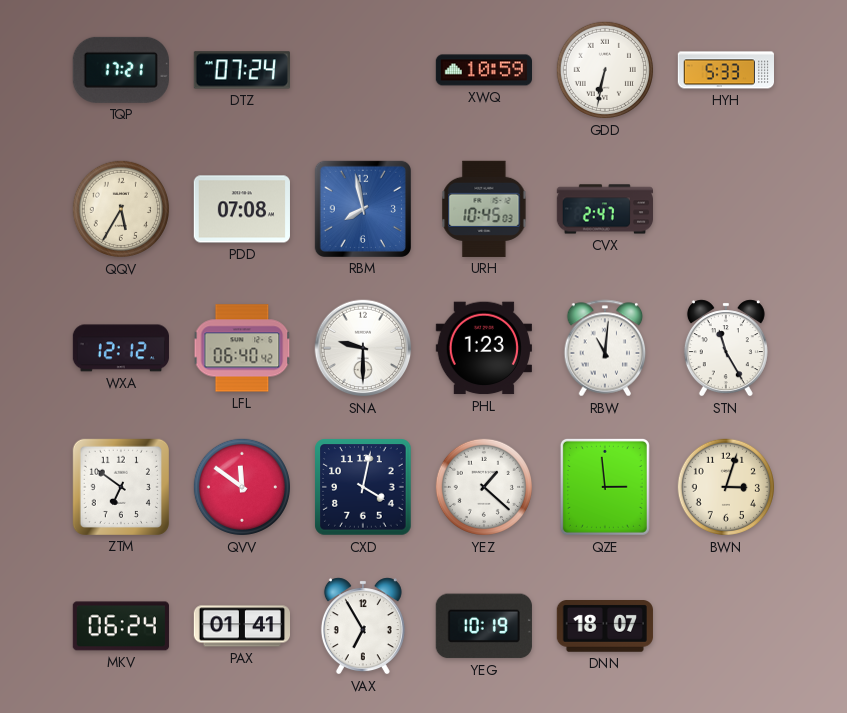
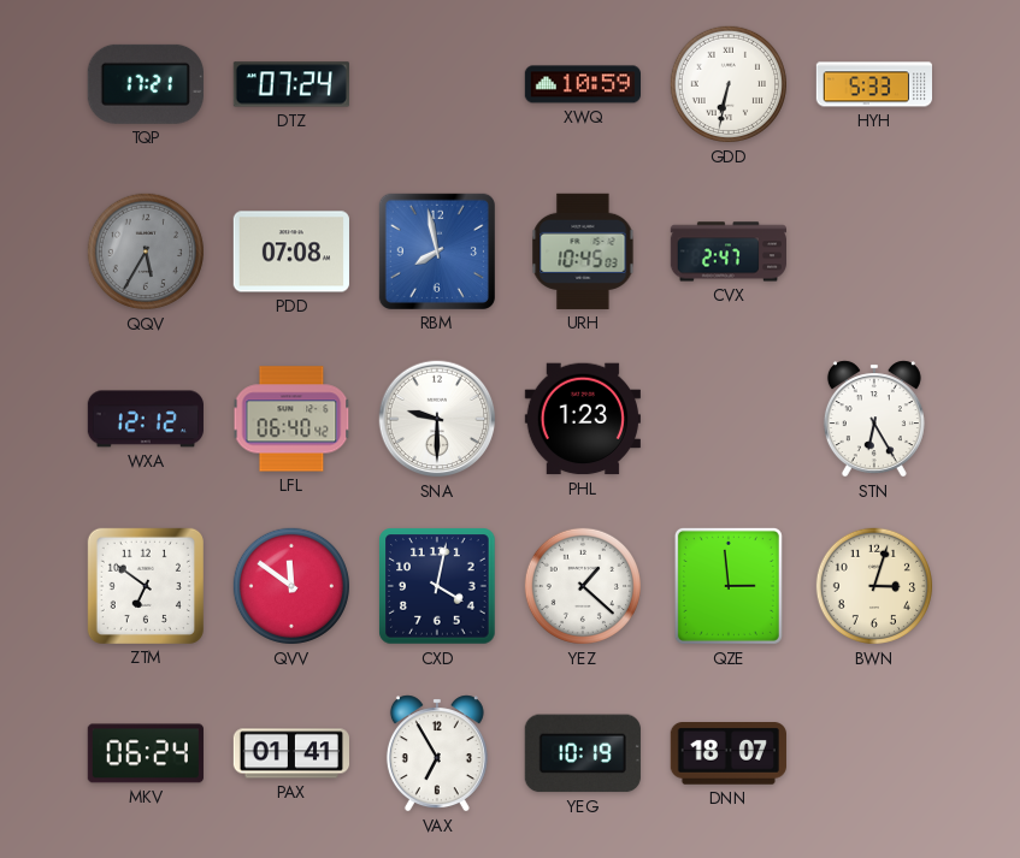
QQV dial: cream -> grey
RBW: 11:01 -> none
STN: 11:25 -> 6:25
